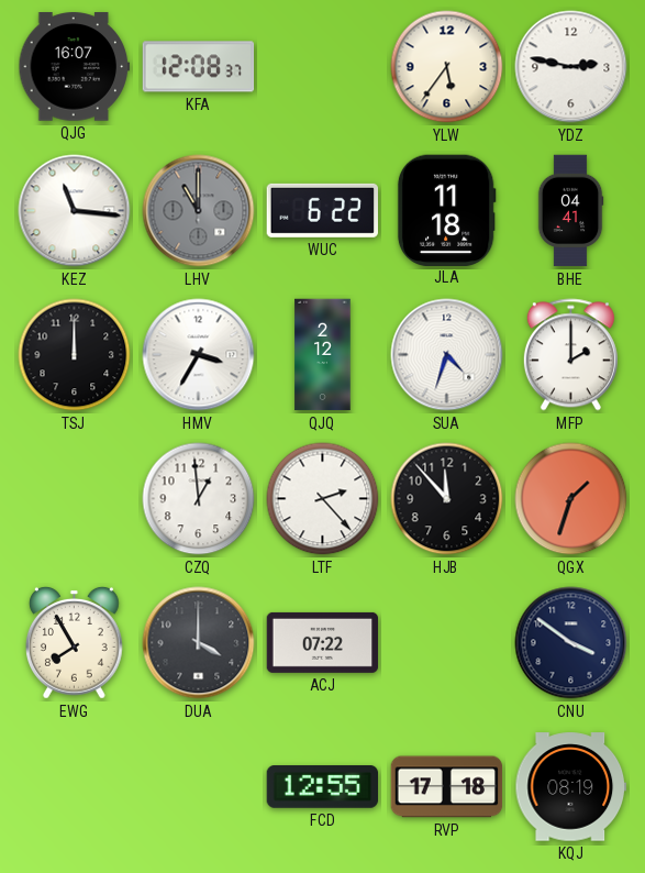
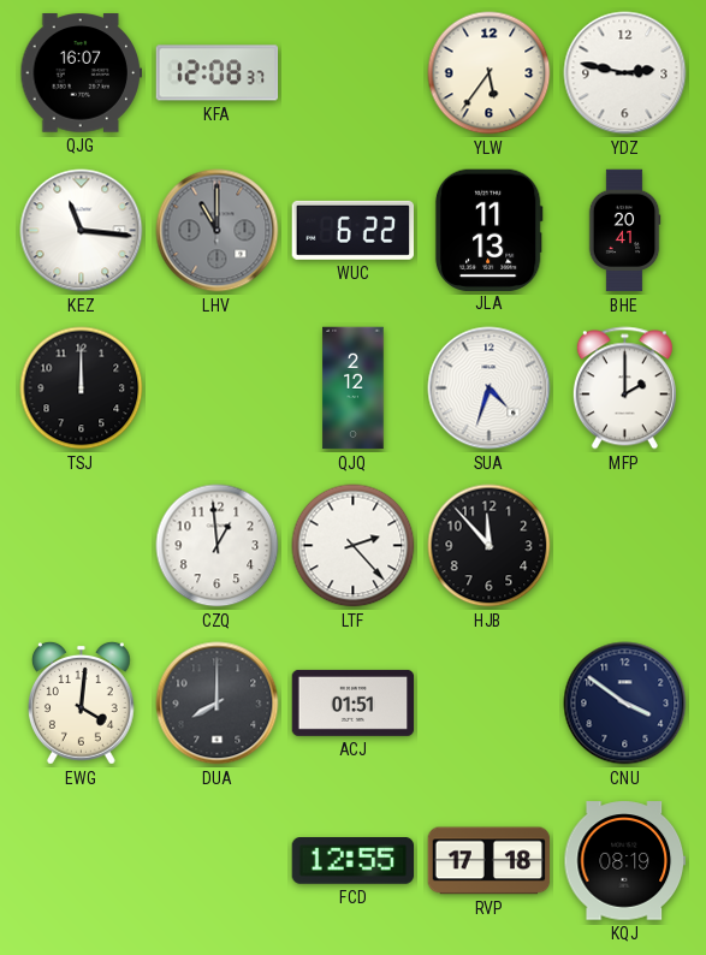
JLA: 11:18 -> 11:13
BHE: 04:41 -> 20:41
HMV: 3:35 -> none
QGX: 1:33 -> none
EWG: 7:55 -> 4:01
DUA: 4:00 -> 8:00
ACJ: 07:22 -> 01:51
